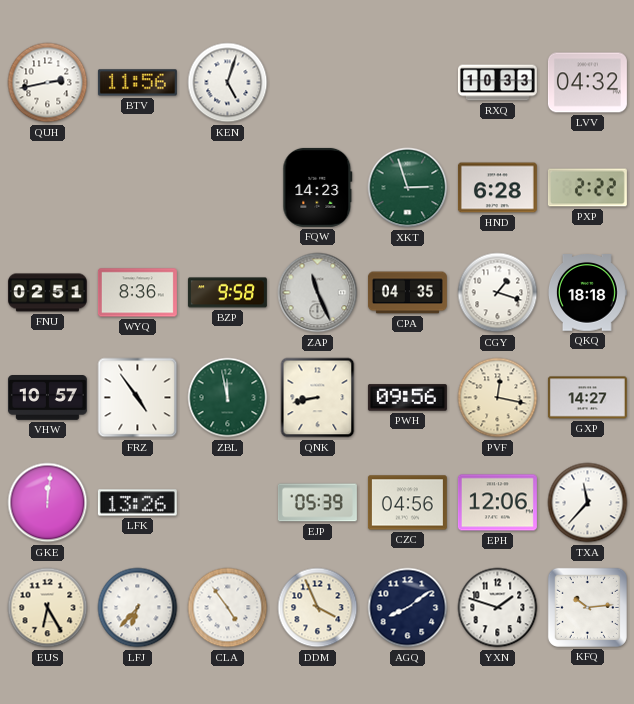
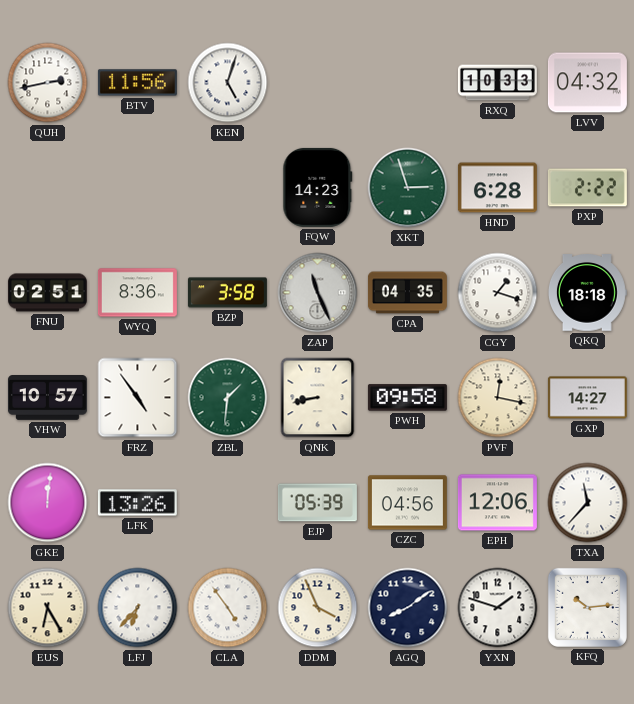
BZP: 9:58 -> 3:58
ZBL: 11:58 -> 1:31
PWH: 09:56 -> 09:58
